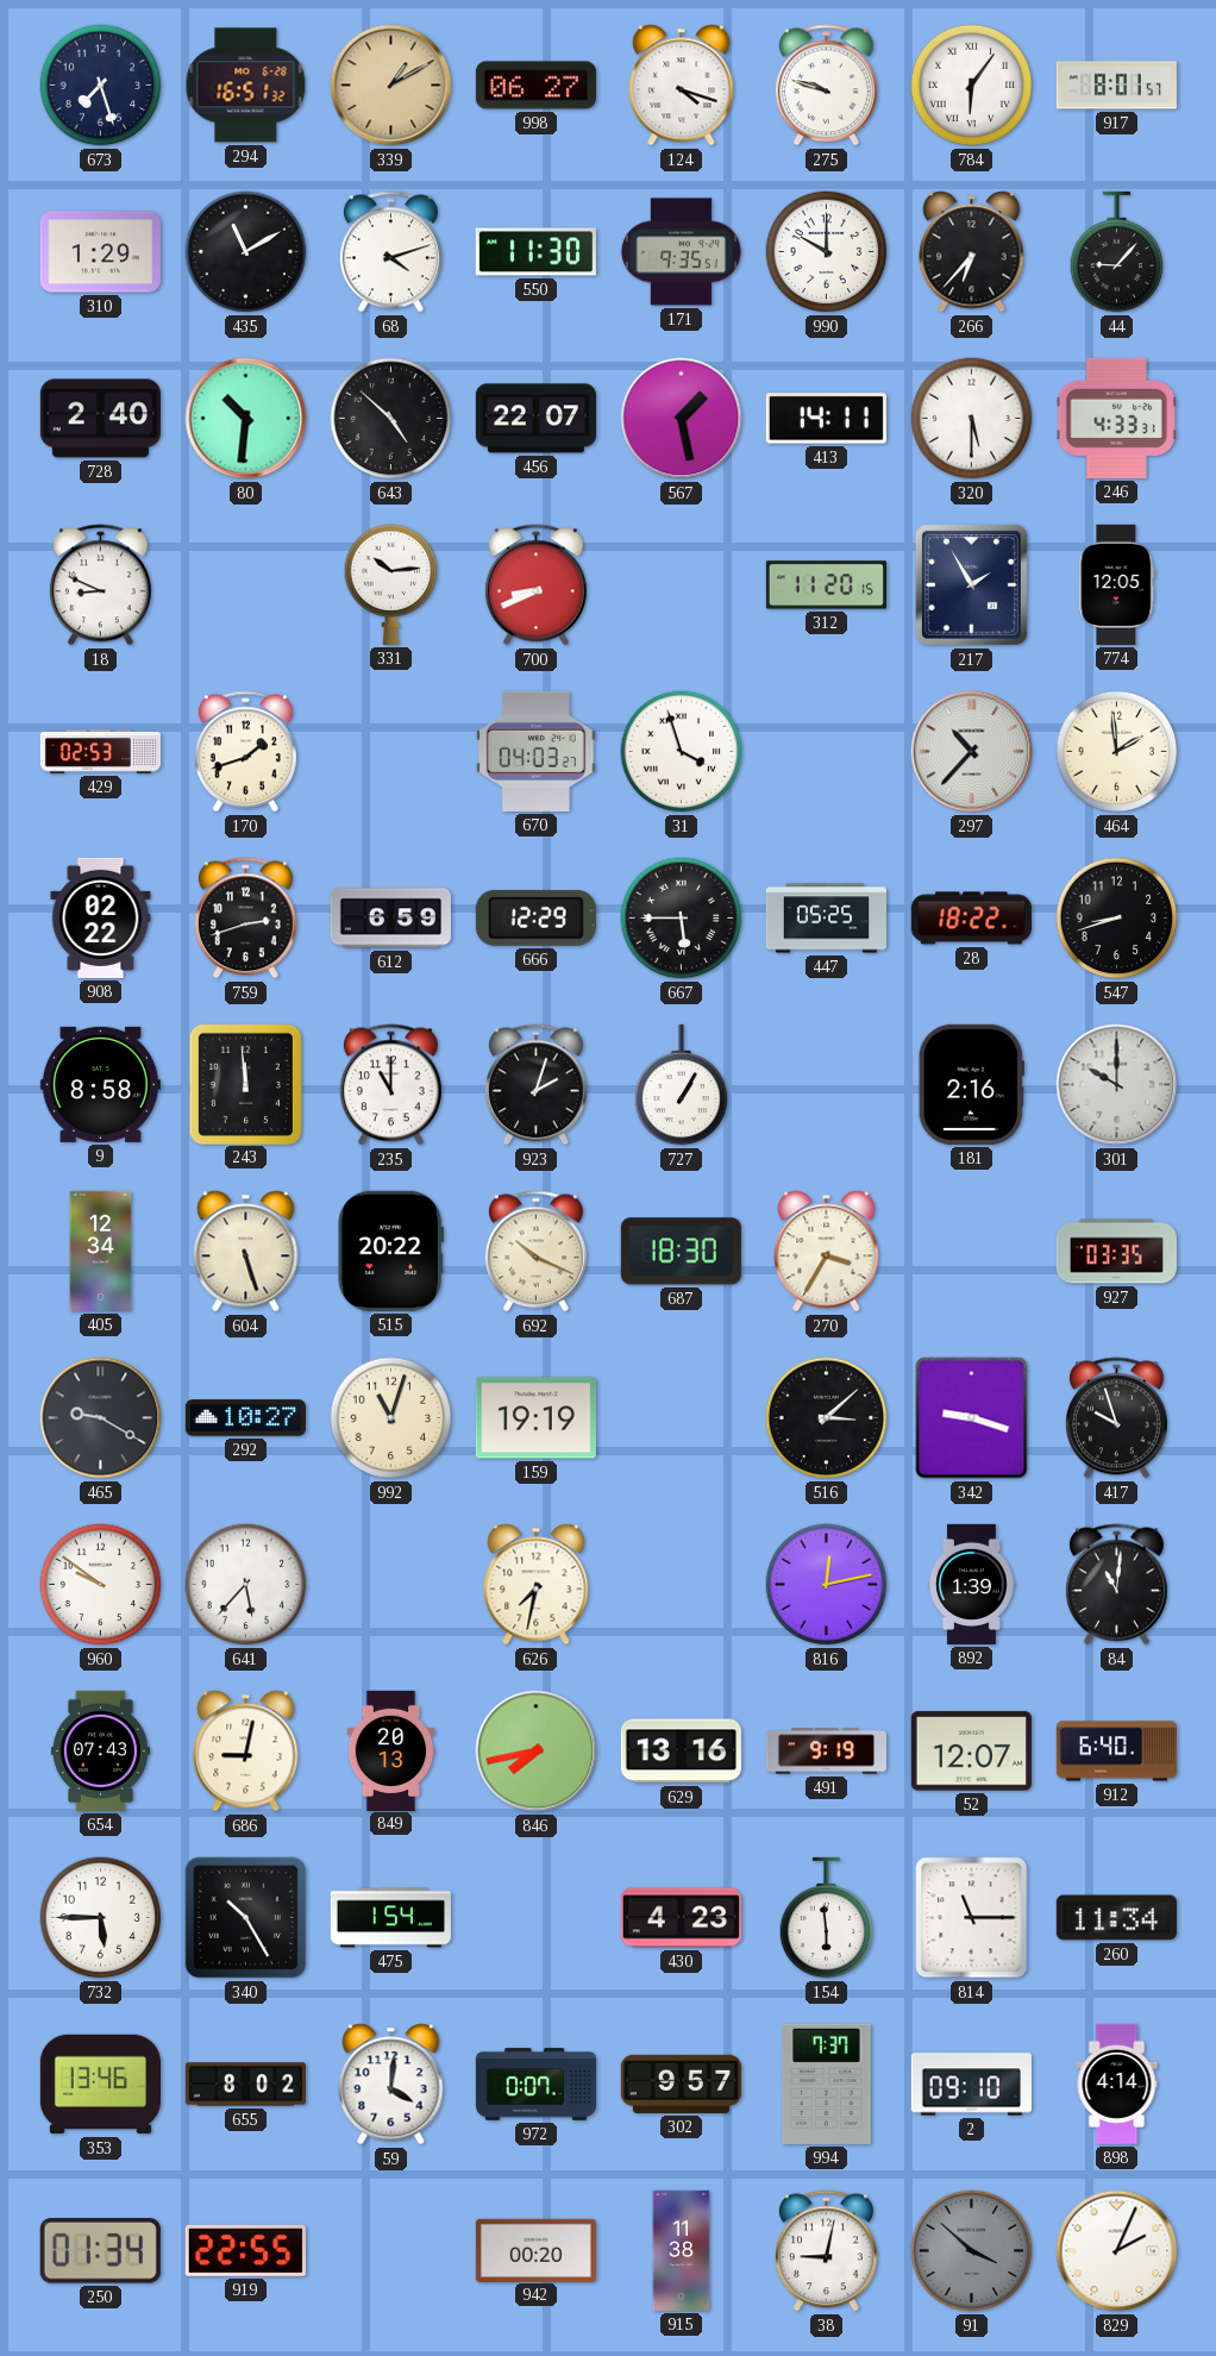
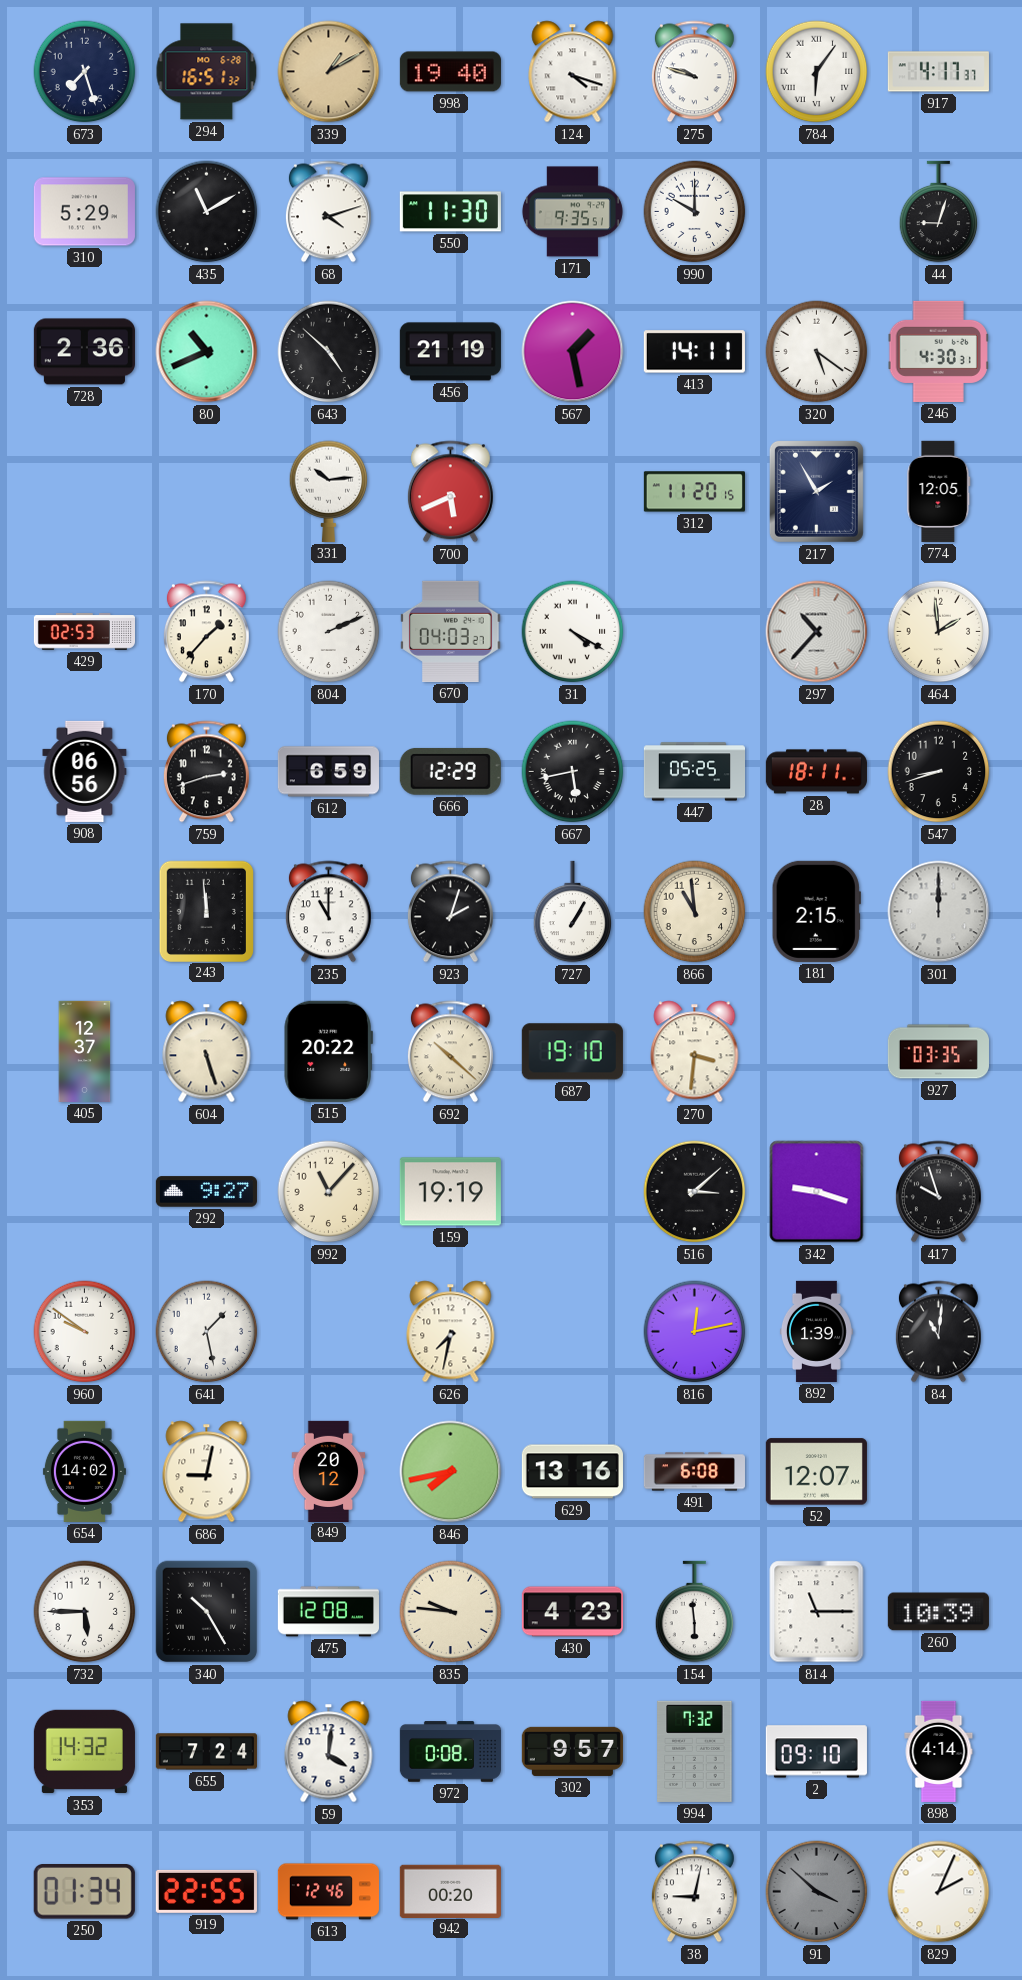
998: 06:27 -> 19:40
917: 8:01 -> 4:17
310: 1:29 -> 5:29
266: 6:37 -> none
44: 9:07 -> 9:03
728: 2:40 -> 2:36
80: 10:31 -> 10:41
456: 22:07 -> 21:19
320: 5:30 -> 5:21
246: 4:33 -> 4:30
18: 8:49 -> none
700: 8:41 -> 5:41
170: 1:42 -> 1:37
804: none -> 2:11
31: 3:57 -> 4:20
908: 02:22 -> 06:56
667: 5:45 -> 5:43
28: 18:22 -> 18:11
9: 8:58 -> none
866: none -> 10:59
181: 2:16 -> 2:15
301: 10:00 -> 12:00
405: 12:34 -> 12:37
692: 10:19 -> 10:22
687: 18:30 -> 19:10
270: 3:35 -> 3:31
465: 9:20 -> none
292: 10:27 -> 9:27
992: 11:03 -> 11:07
641: 5:37 -> 1:28
654: 07:43 -> 14:02
849: 20:13 -> 20:12
491: 9:19 -> 6:08
912: 6:40 -> none
475: 1:54 -> 12:08
835: none -> 9:46
260: 11:34 -> 10:39
353: 13:46 -> 14:32
655: 8:02 -> 7:24
972: 0:07 -> 0:08
994: 7:37 -> 7:32
613: none -> 12:46
915: 11:38 -> none
